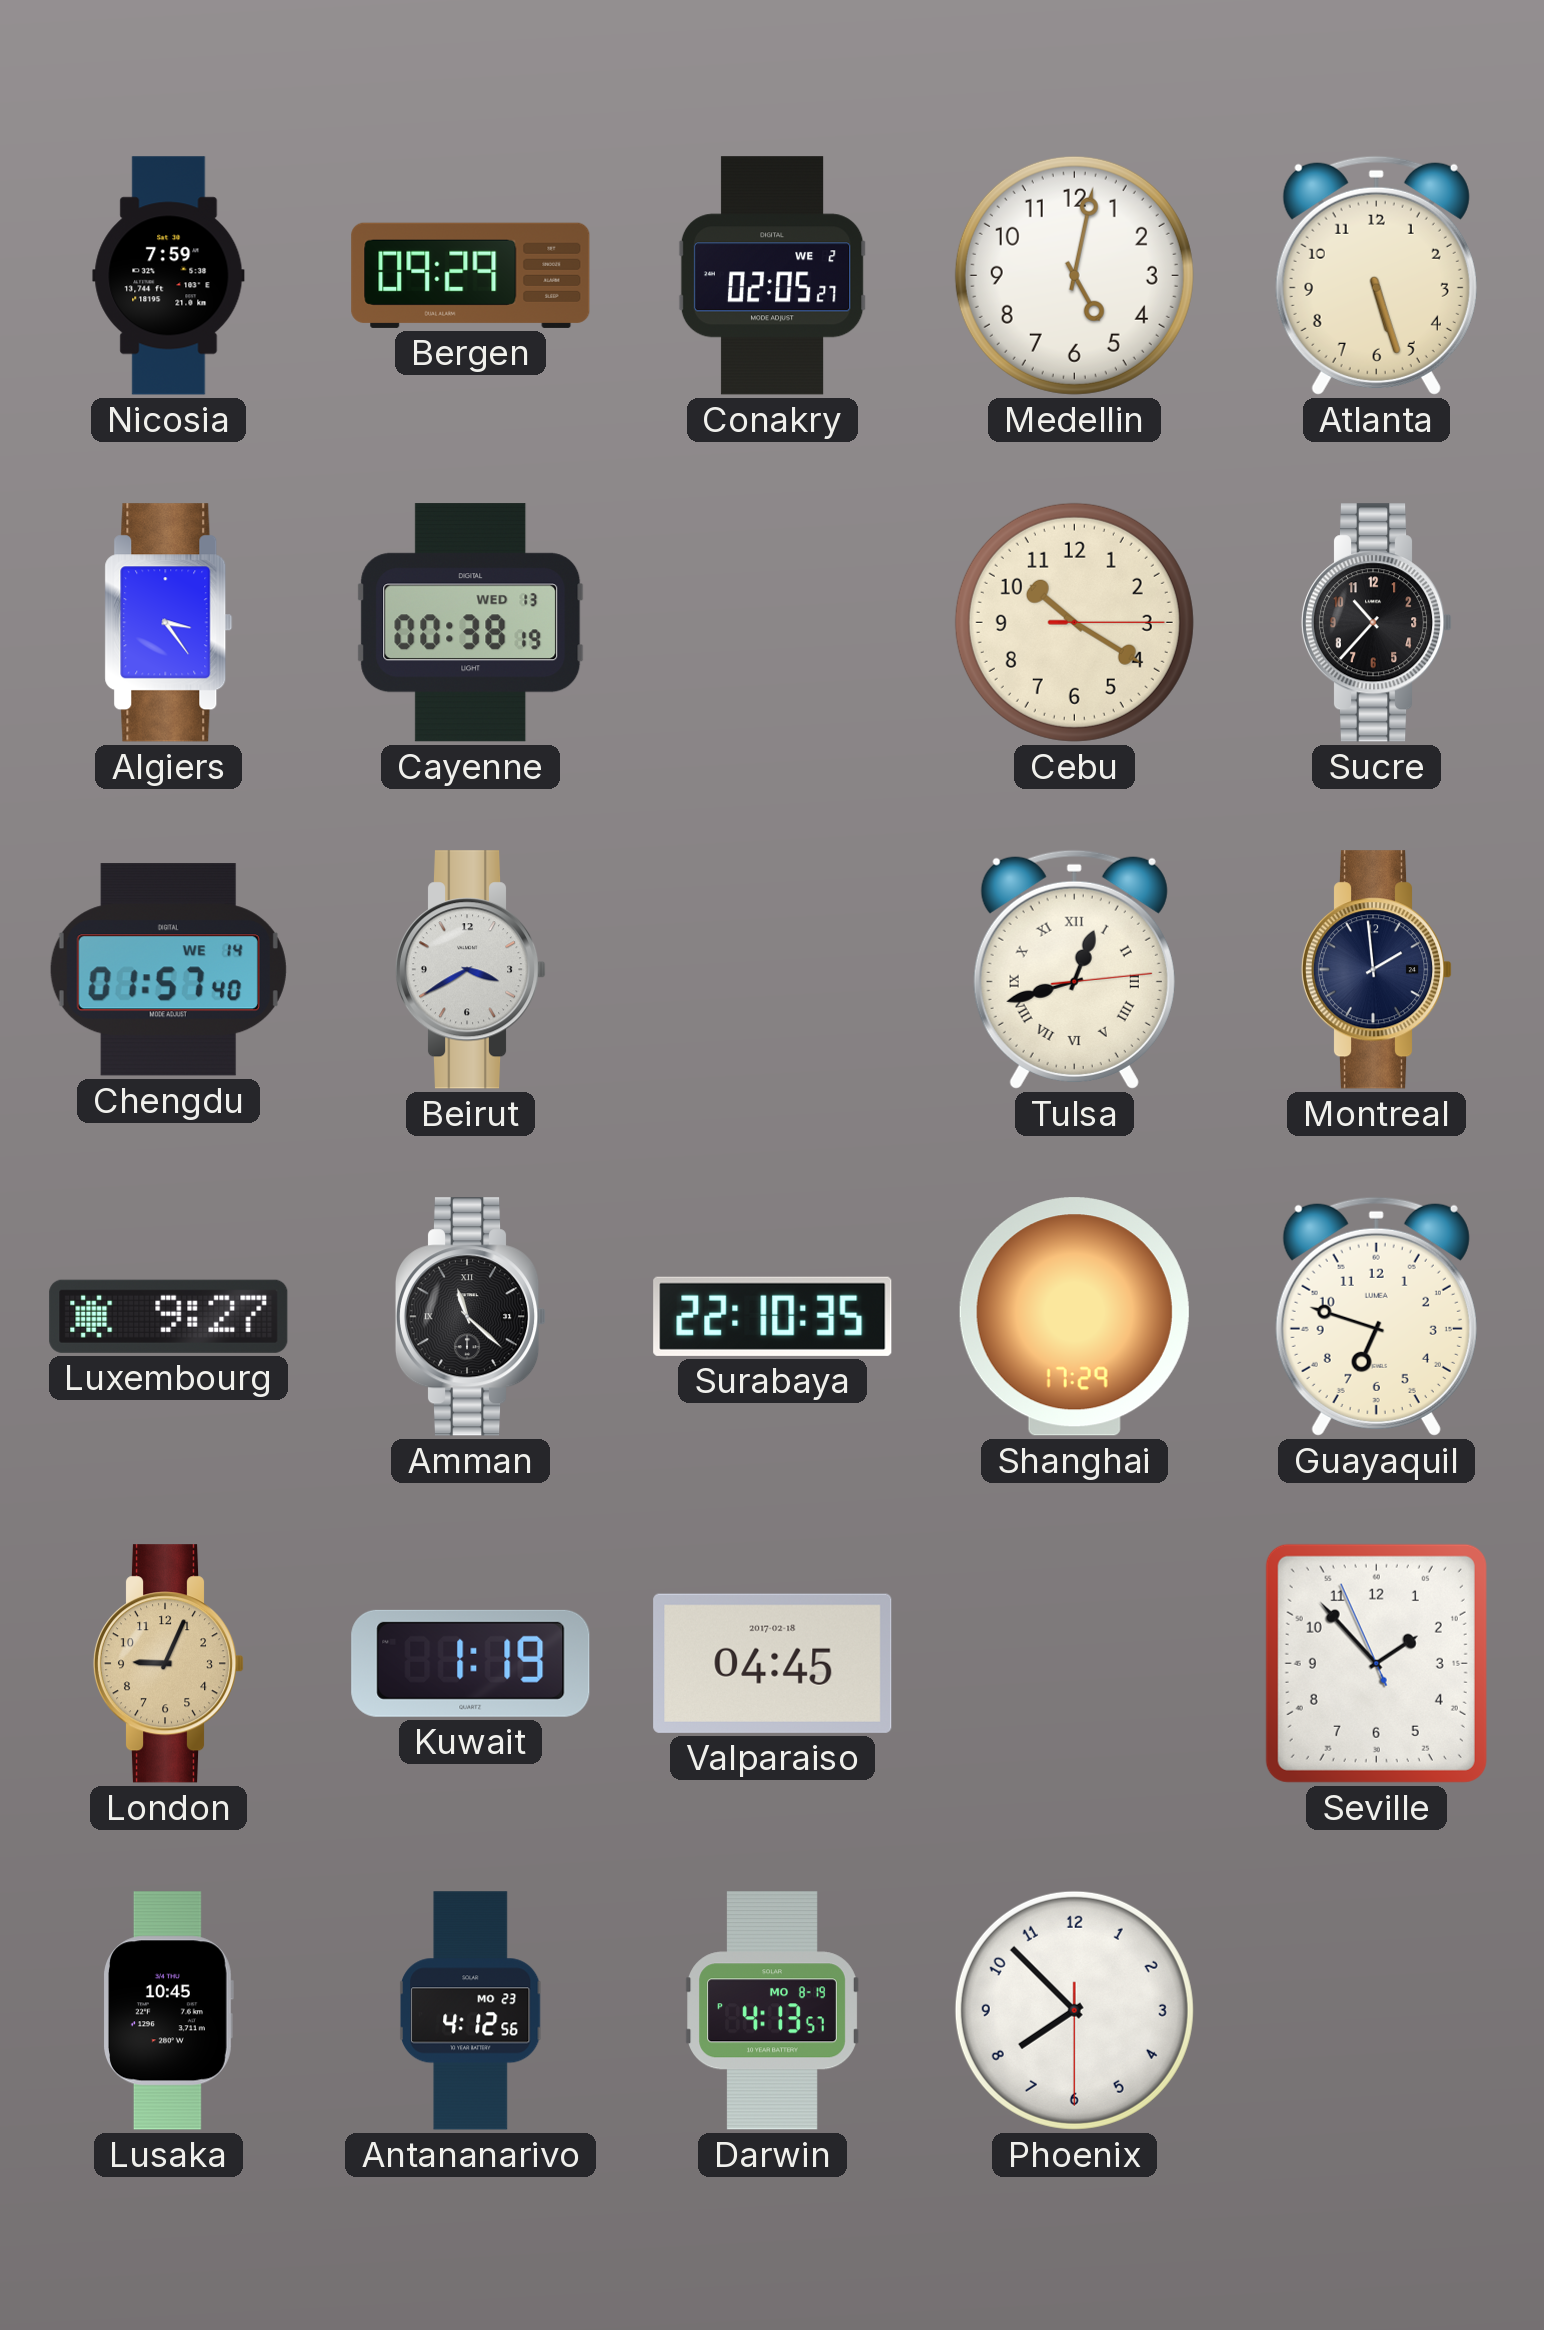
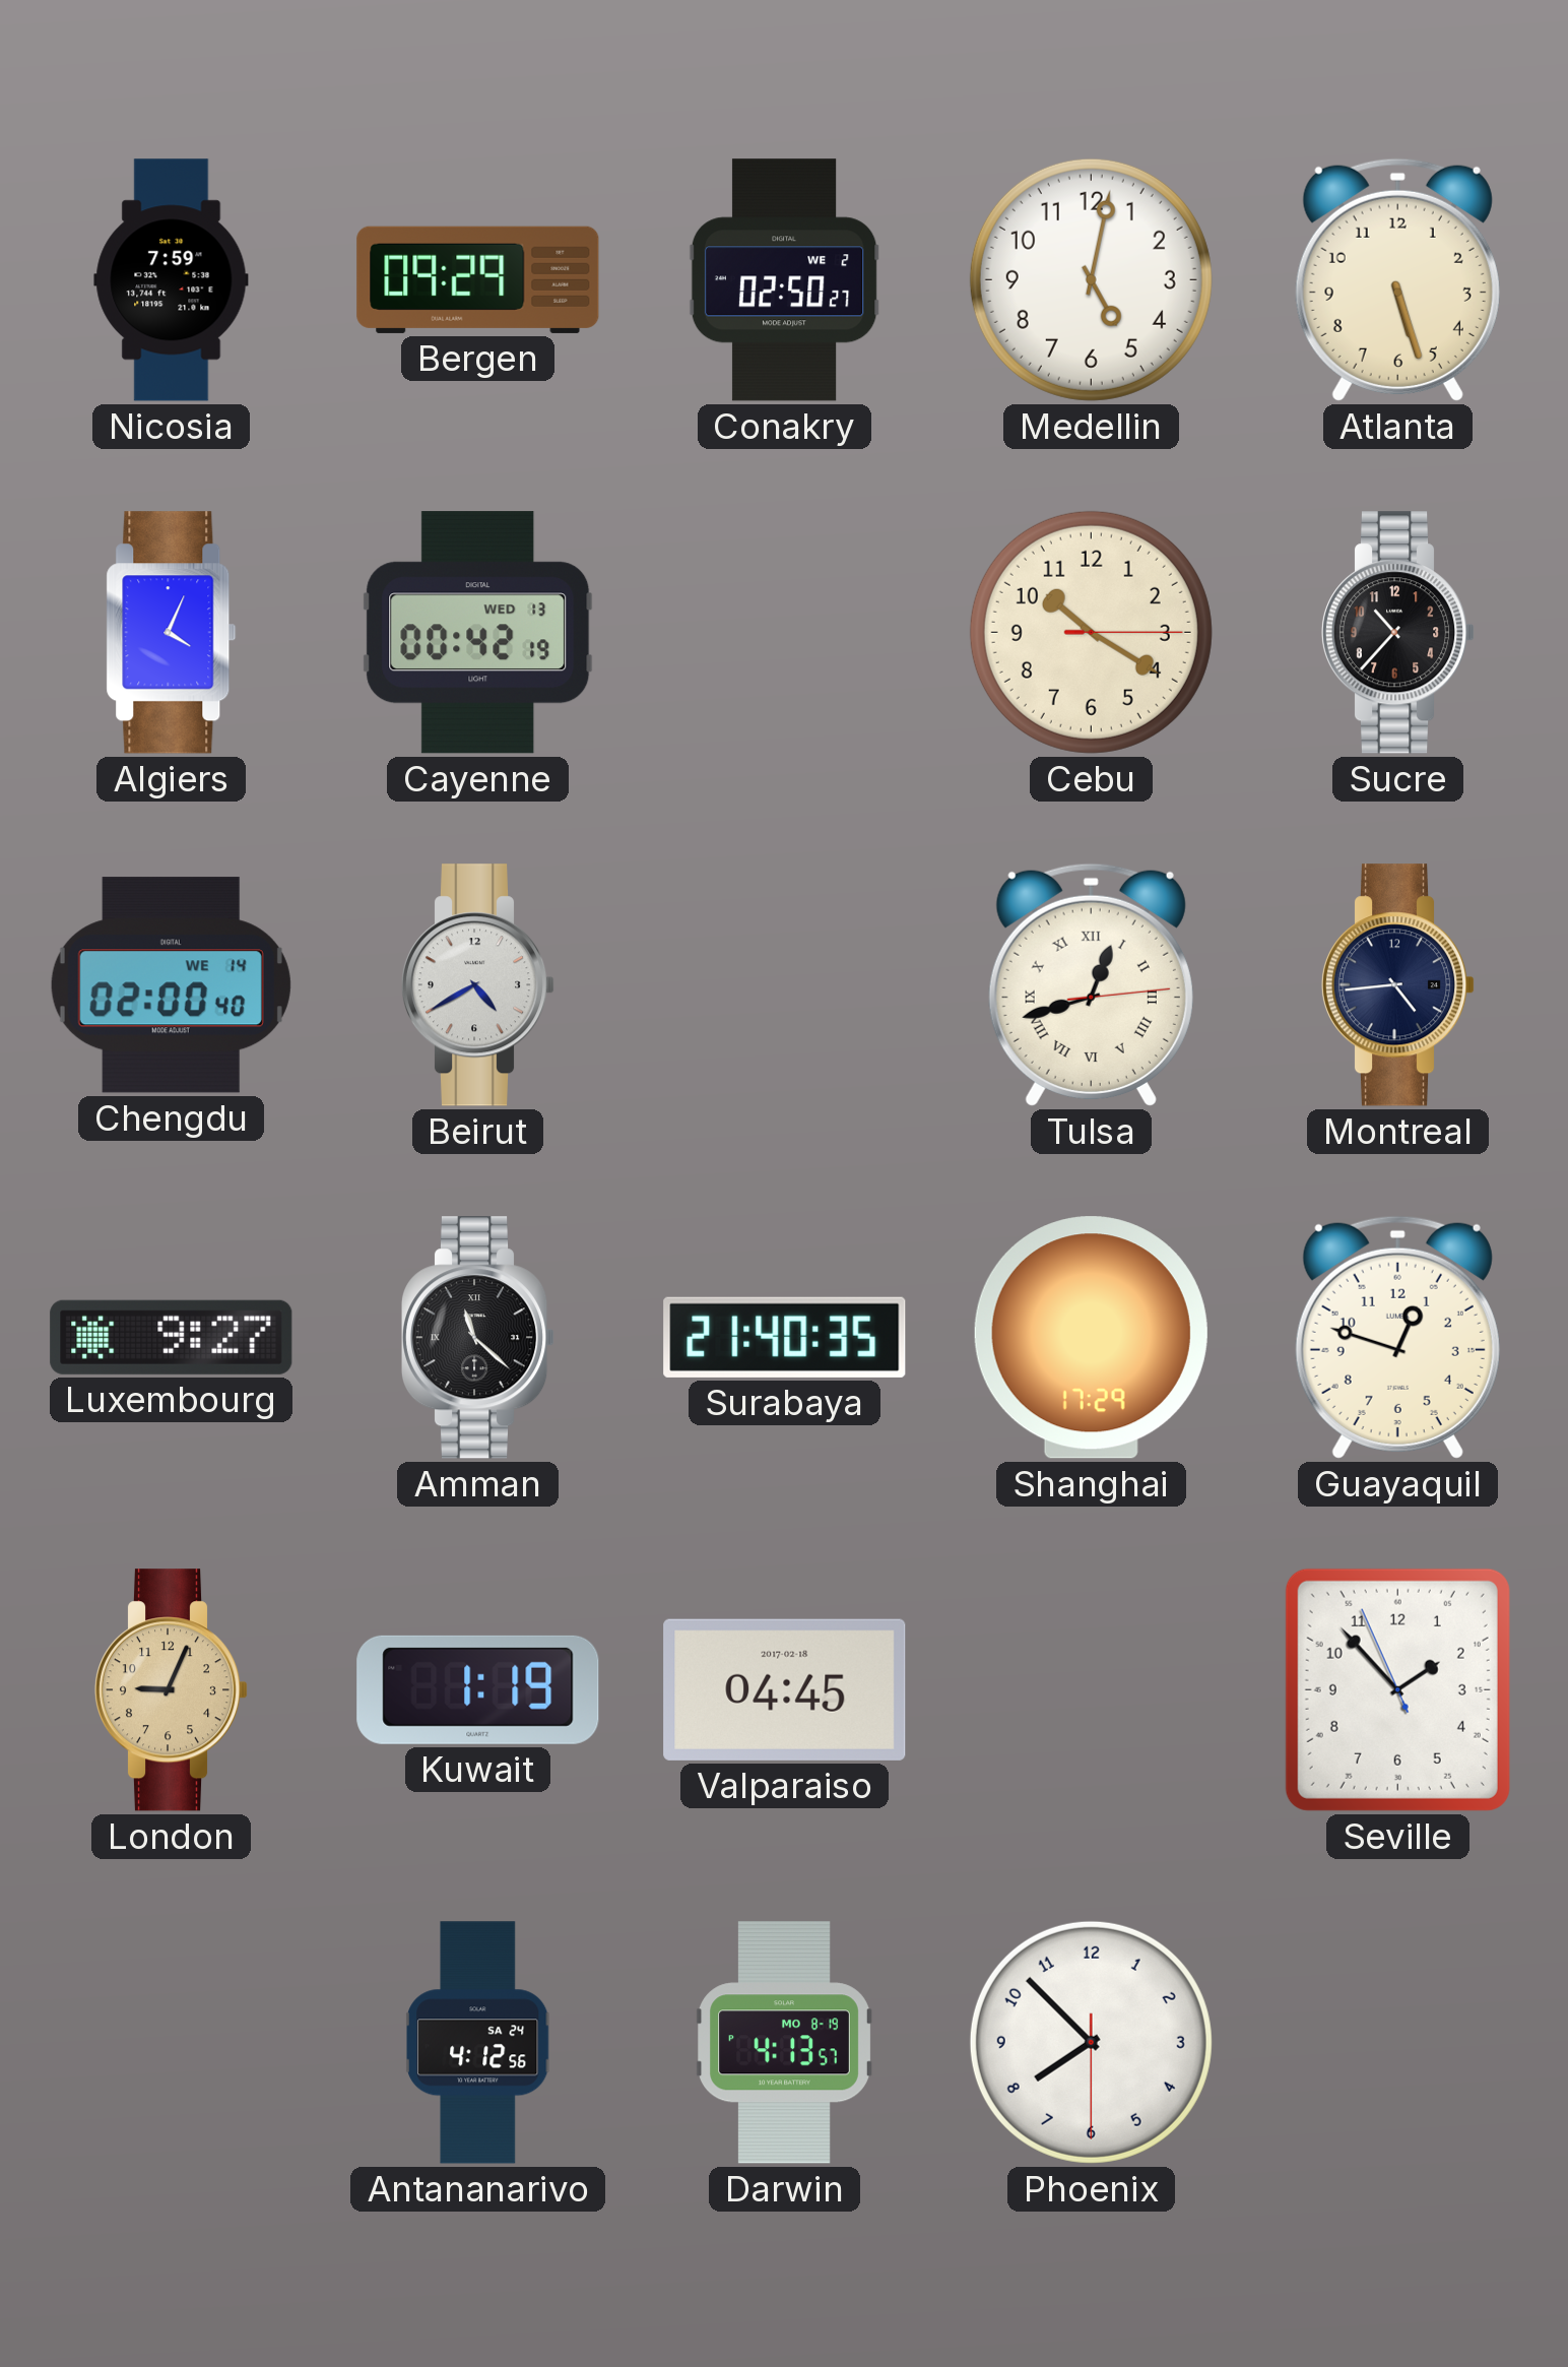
Conakry: 02:05 -> 02:50
Algiers: 3:24 -> 4:04
Cayenne: 00:38 -> 00:42
Chengdu: 01:57 -> 02:00
Beirut: 3:40 -> 4:40
Montreal: 1:59 -> 4:44
Surabaya: 22:10 -> 21:40
Guayaquil: 6:48 -> 12:48
Lusaka: 10:45 -> none
Antananarivo date: MO 23 -> SA 24
